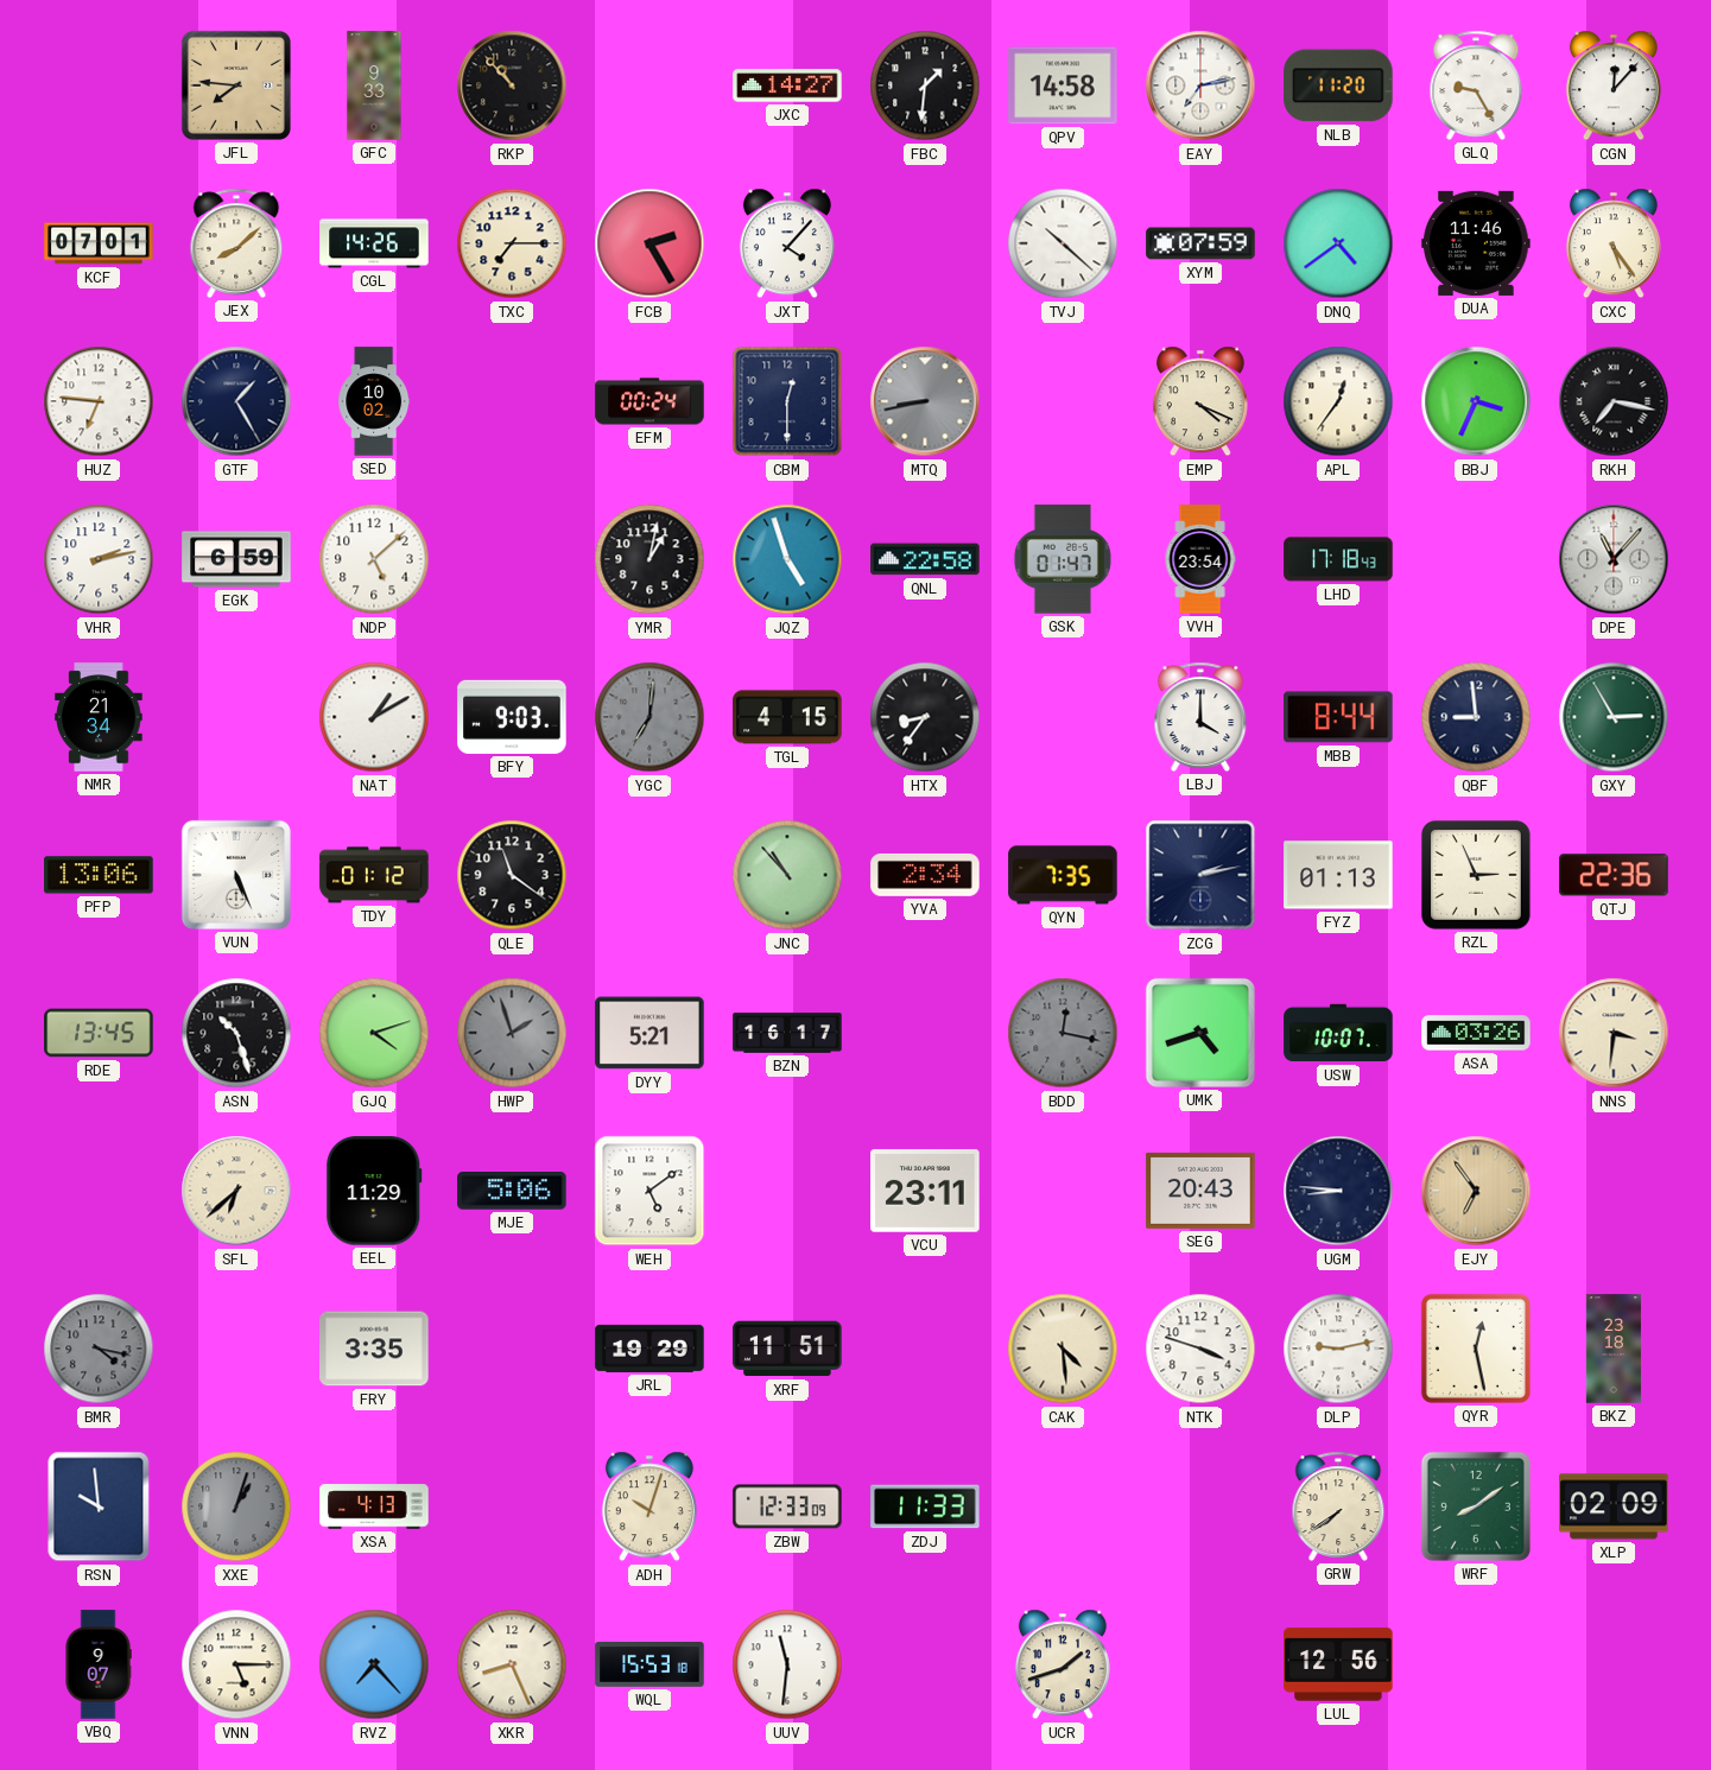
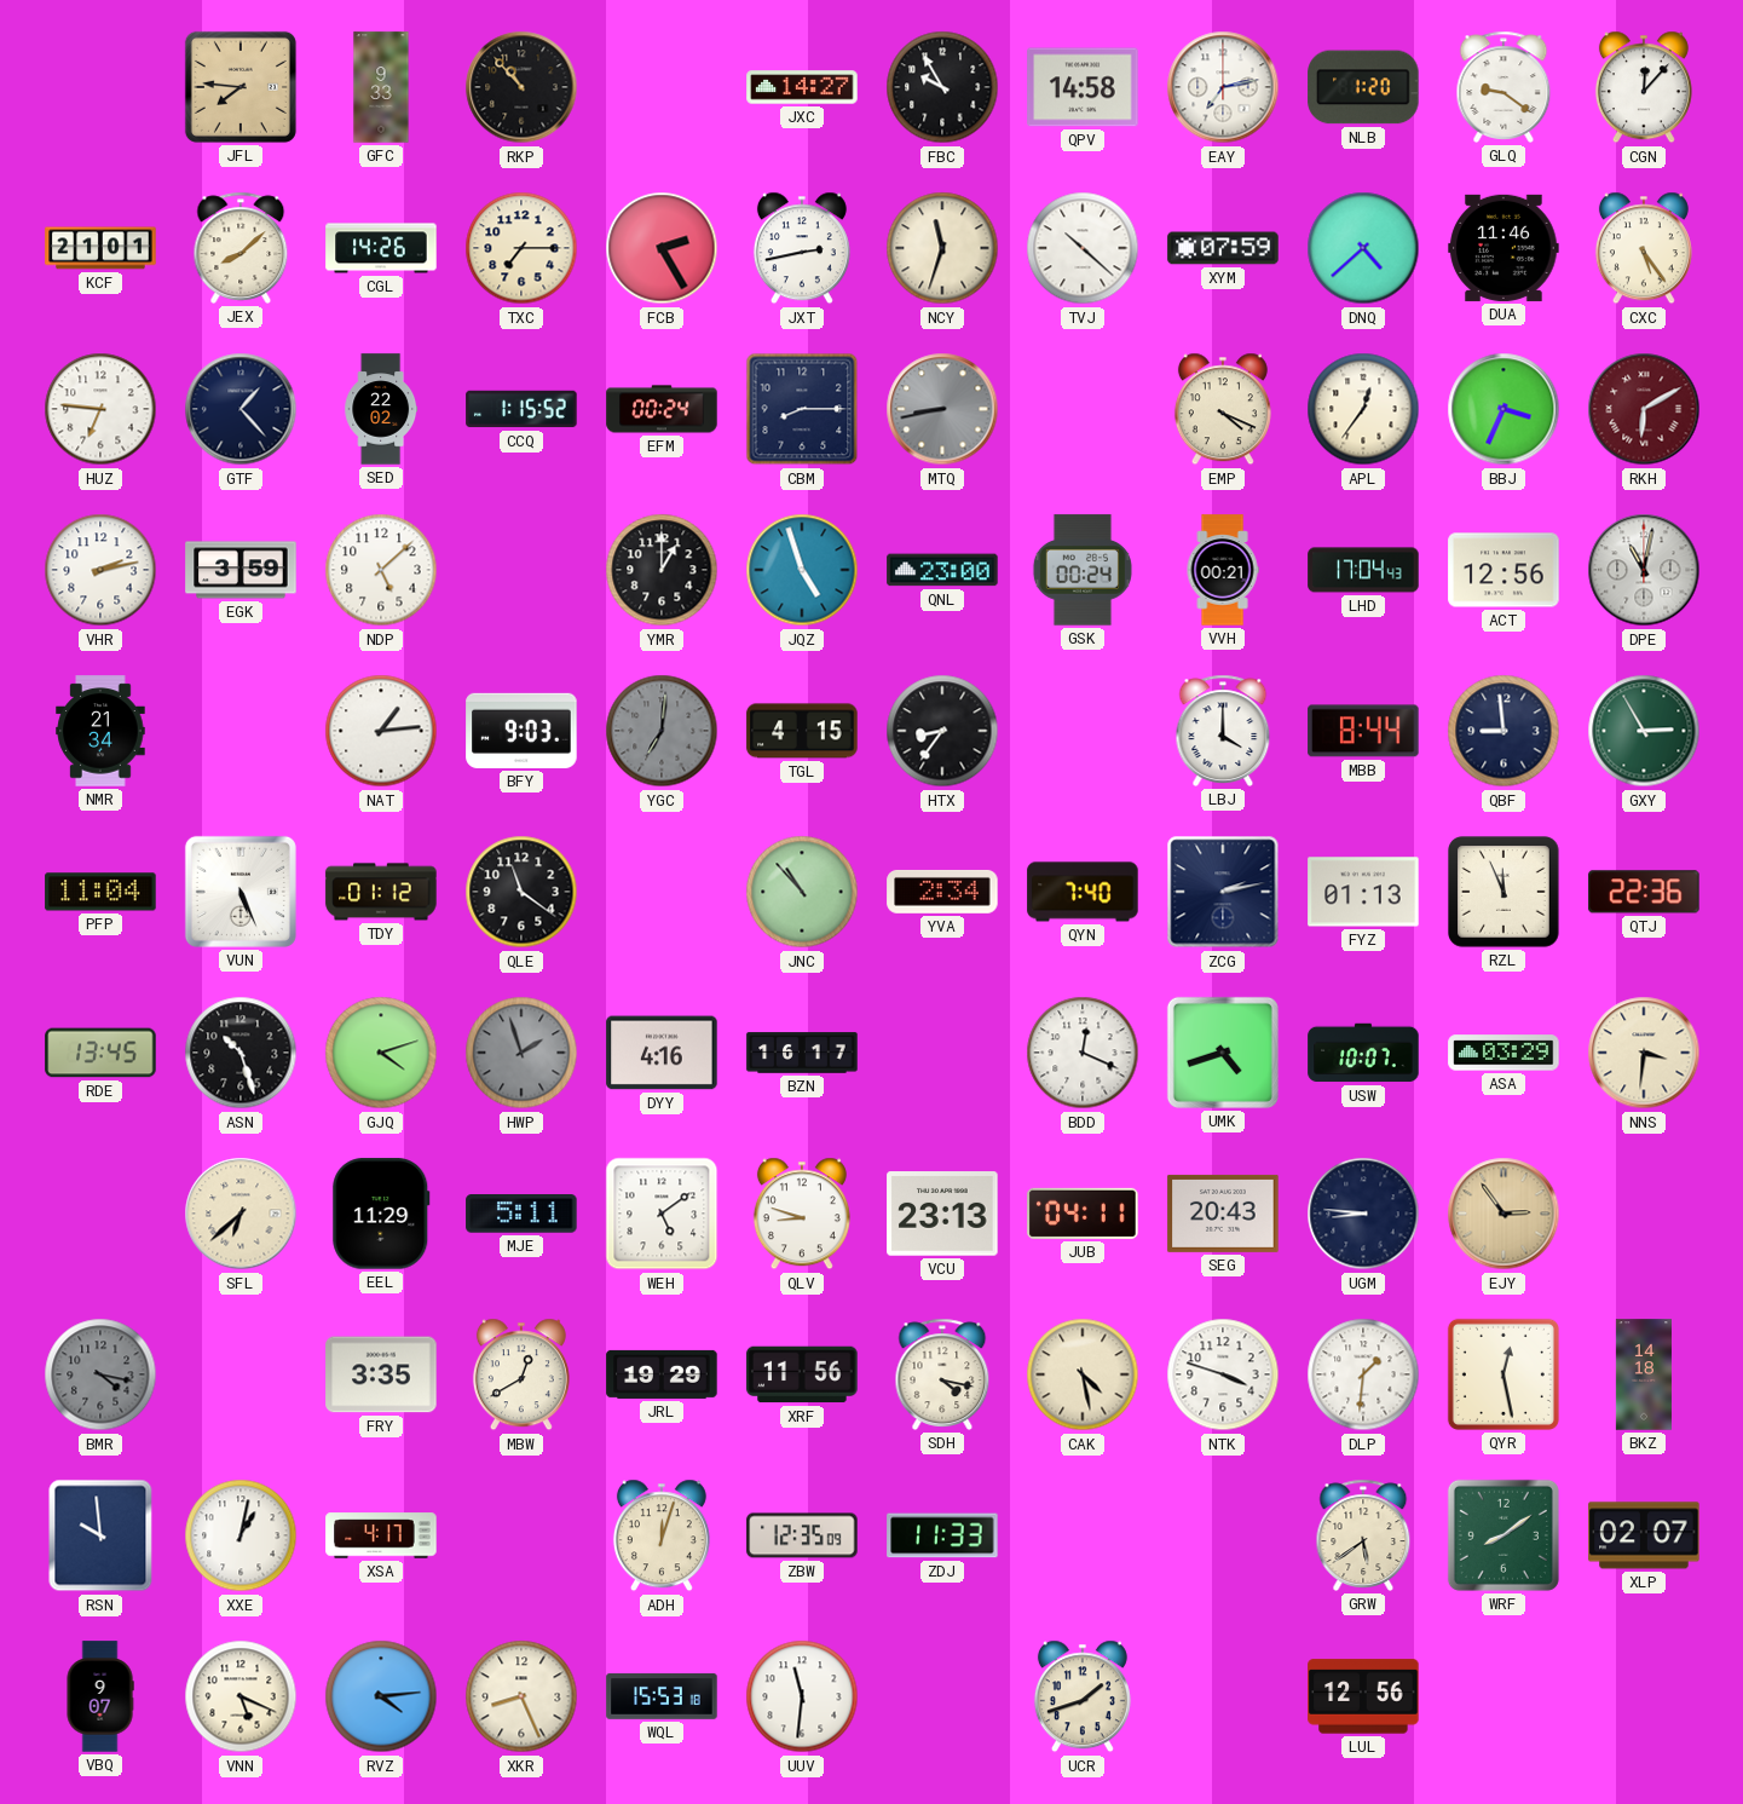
FBC: 1:31 -> 9:55
NLB: 11:20 -> 1:20
GLQ: 9:25 -> 9:21
KCF: 07:01 -> 21:01
JXT: 4:07 -> 2:43
NCY: none -> 11:33
DNQ: 4:39 -> 4:38
GTF: 1:25 -> 1:23
SED: 10:02 -> 22:02
CCQ: none -> 1:15
CBM: 12:30 -> 8:15
RKH: 7:17 -> 6:10
RKH dial: black -> burgundy
EGK: 6:59 -> 3:59
YMR: 1:02 -> 1:00
QNL: 22:58 -> 23:00
GSK: 01:47 -> 00:24
VVH: 23:54 -> 00:21
LHD: 17:18 -> 17:04
ACT: none -> 12:56
DPE: 11:07 -> 11:02
NAT: 1:10 -> 1:14
PFP: 13:06 -> 11:04
QYN: 7:35 -> 7:40
RZL: 2:56 -> 11:56
DYY: 5:21 -> 4:16
BDD: 12:17 -> 12:19
BDD dial: grey -> white
ASA: 03:26 -> 03:29
MJE: 5:06 -> 5:11
QLV: none -> 8:48
VCU: 23:11 -> 23:13
JUB: none -> 04:11
EJY: 6:54 -> 2:54
MBW: none -> 12:40
XRF: 11:51 -> 11:56
SDH: none -> 4:17
CAK: 4:29 -> 4:28
DLP: 9:13 -> 1:31
BKZ: 23:18 -> 14:18
XXE: 1:03 -> 1:02
XXE dial: grey -> white
XSA: 4:13 -> 4:17
ADH: 10:03 -> 12:03
ZBW: 12:33 -> 12:35
GRW: 7:39 -> 5:39
XLP: 02:09 -> 02:07
VNN: 5:15 -> 5:19
RVZ: 7:23 -> 4:14
